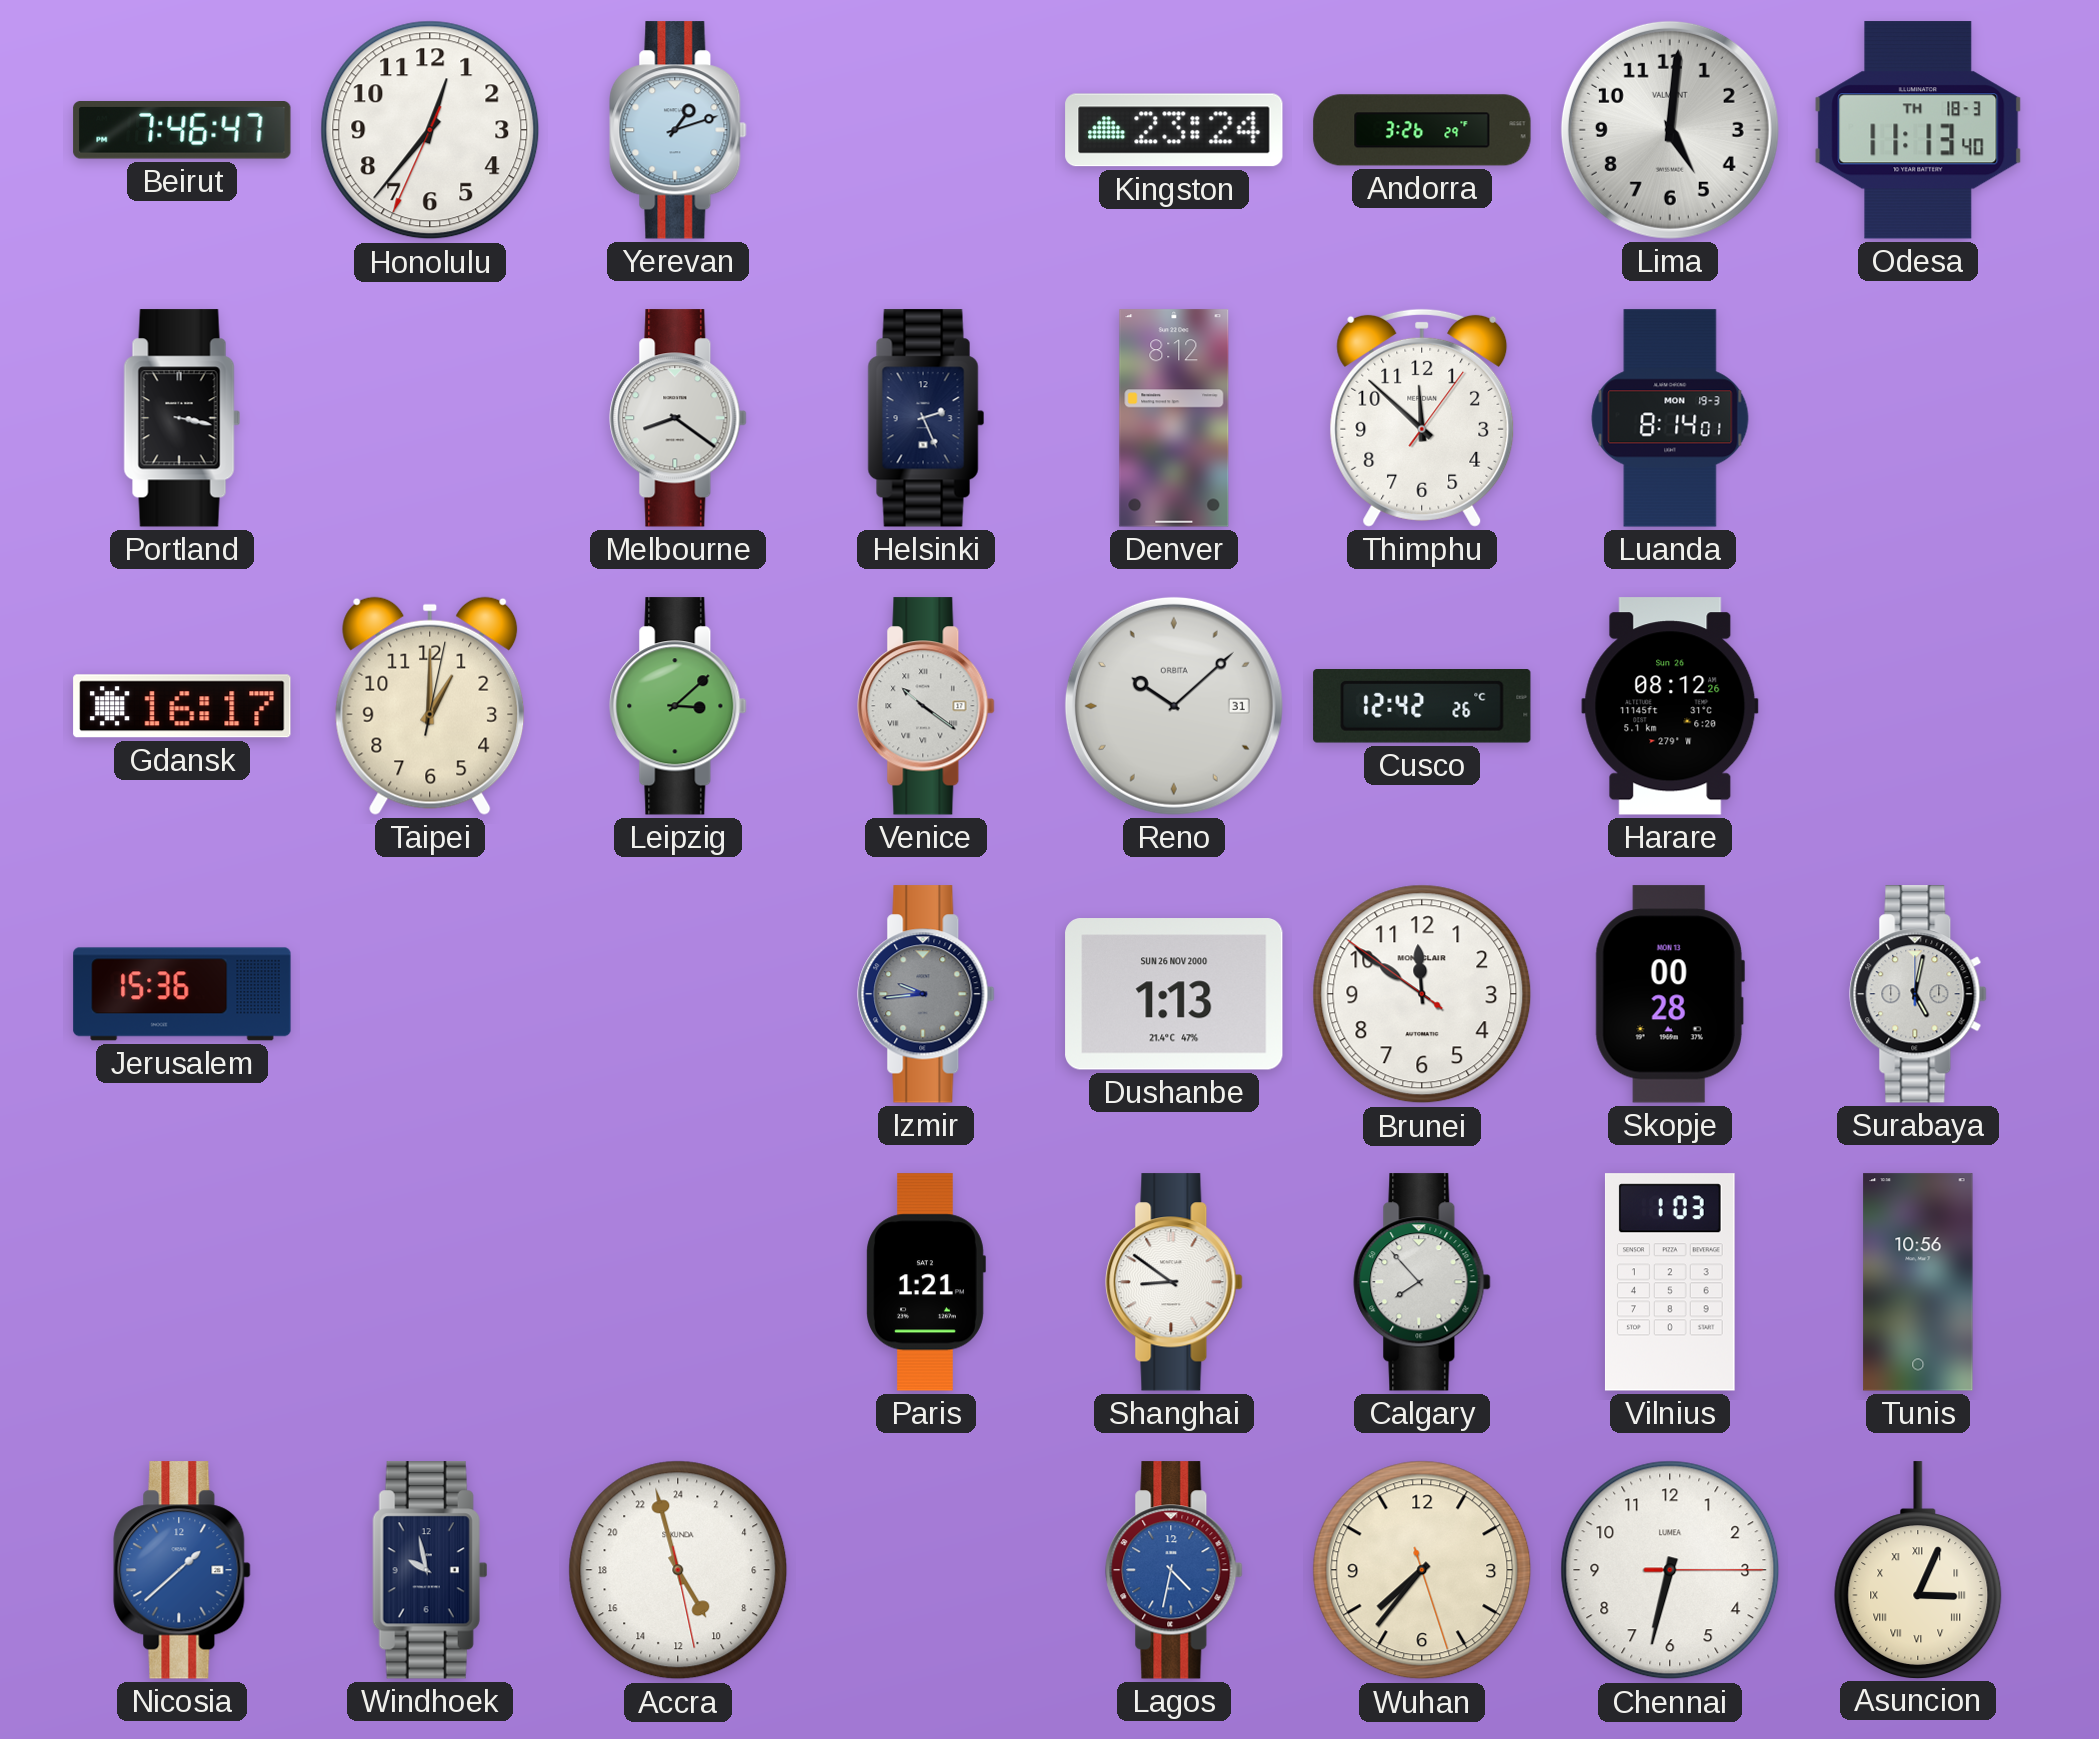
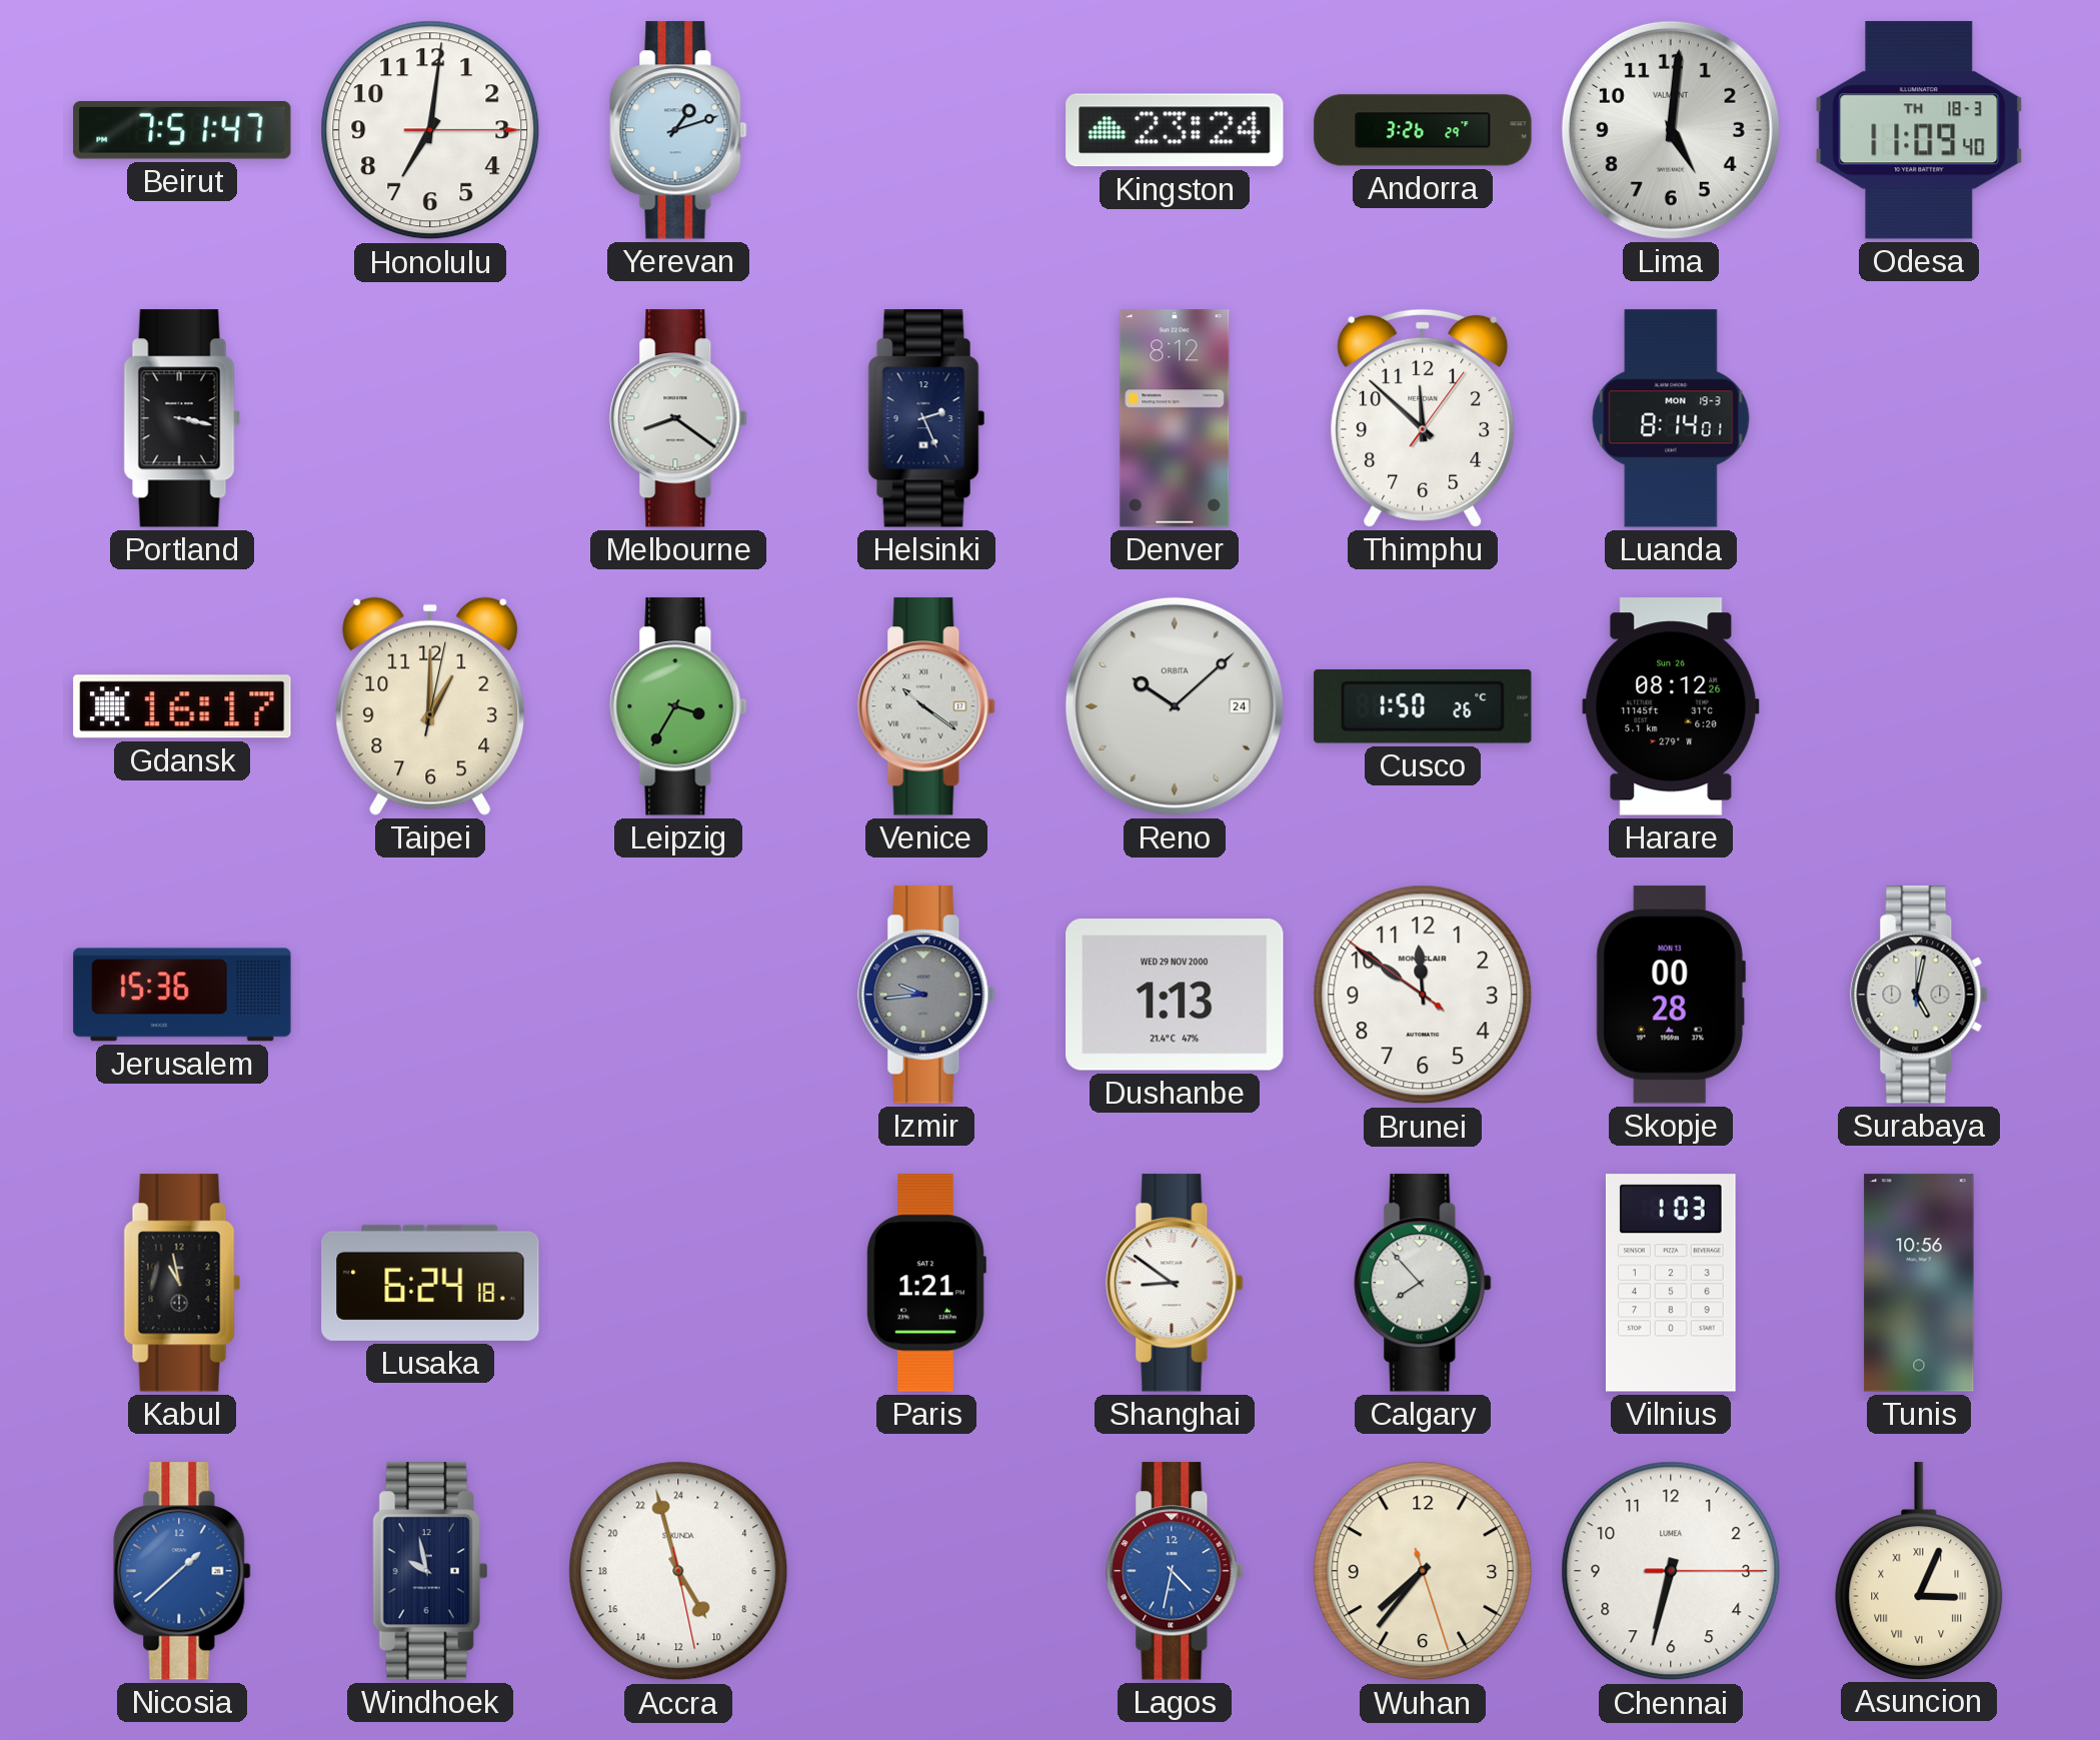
Beirut: 7:46 -> 7:51
Honolulu: 12:36 -> 7:01
Odesa: 11:13 -> 11:09
Leipzig: 3:08 -> 3:35
Reno date: 31 -> 24
Cusco: 12:42 -> 1:50
Dushanbe date: SUN 26 NOV 2000 -> WED 29 NOV 2000
Kabul: none -> 10:58
Lusaka: none -> 6:24
